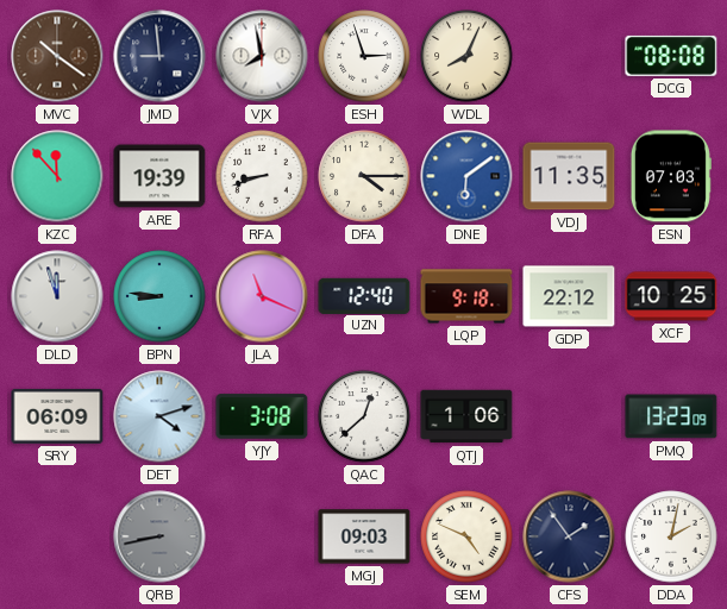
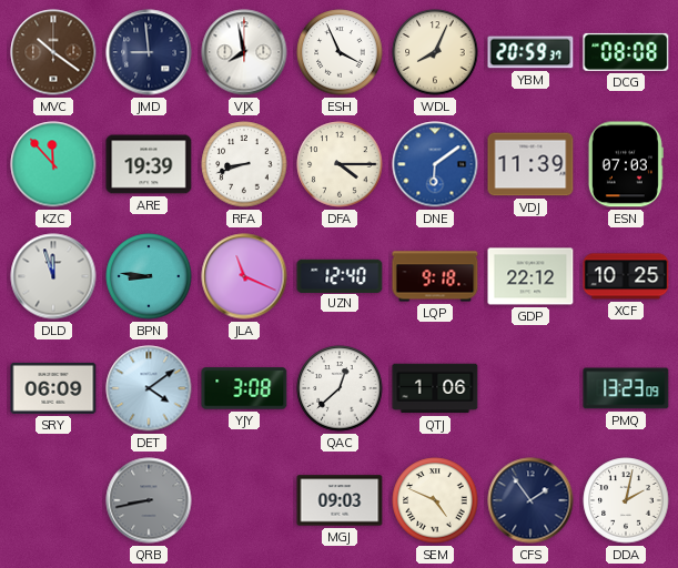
ESH: 2:57 -> 3:56
YBM: none -> 20:59
VDJ: 11:35 -> 11:39
DET: 4:12 -> 4:09
